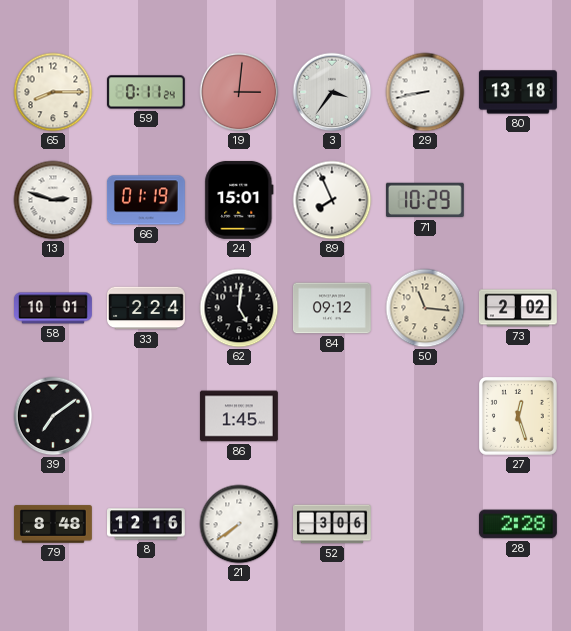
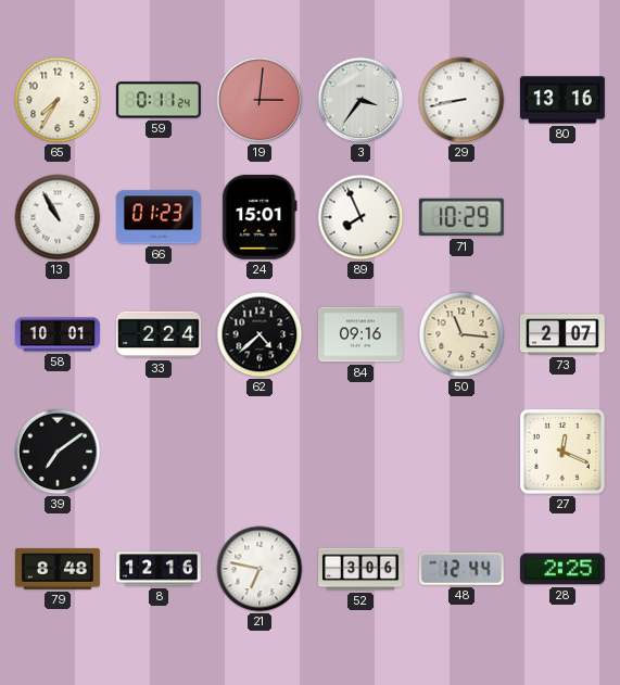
65: 8:15 -> 7:35
80: 13:18 -> 13:16
13: 2:48 -> 10:55
66: 01:19 -> 01:23
62: 5:01 -> 4:38
84: 09:12 -> 09:16
73: 2:02 -> 2:07
86: 1:45 -> none
27: 12:27 -> 12:19
21: 7:39 -> 6:47
48: none -> 12:44
28: 2:28 -> 2:25
